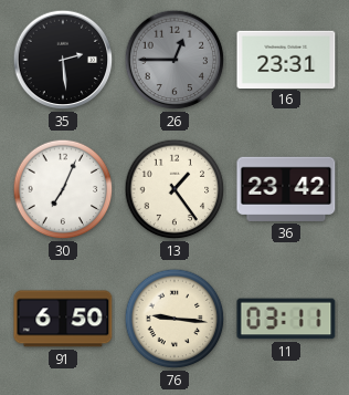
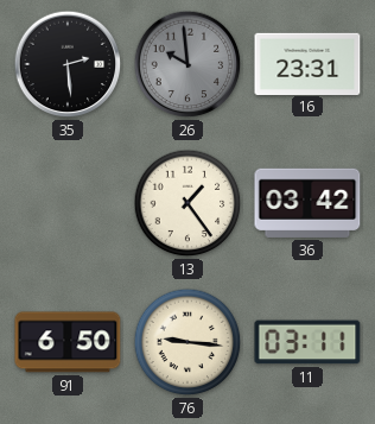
26: 12:45 -> 9:59
30: 7:04 -> none
36: 23:42 -> 03:42
